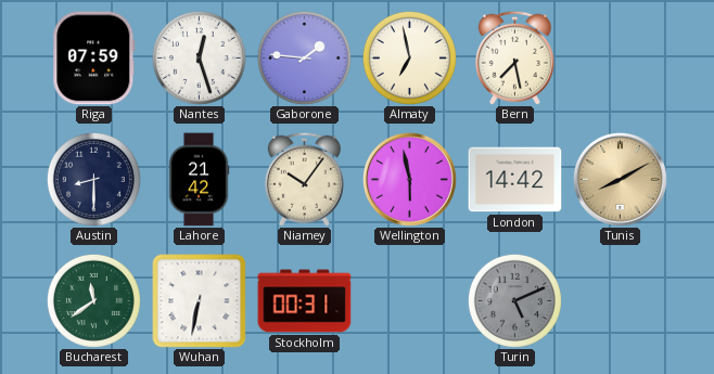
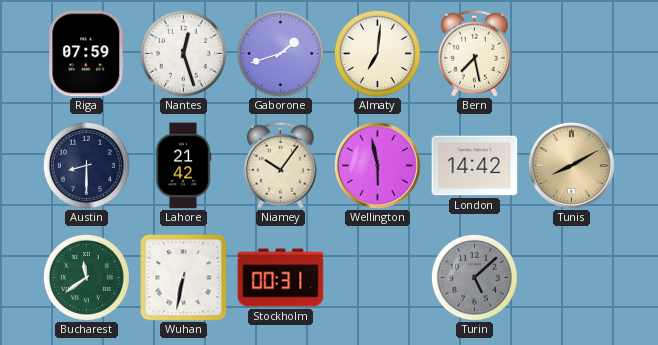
Gaborone: 1:46 -> 1:42
Almaty: 6:58 -> 7:01
Turin: 5:11 -> 5:08
